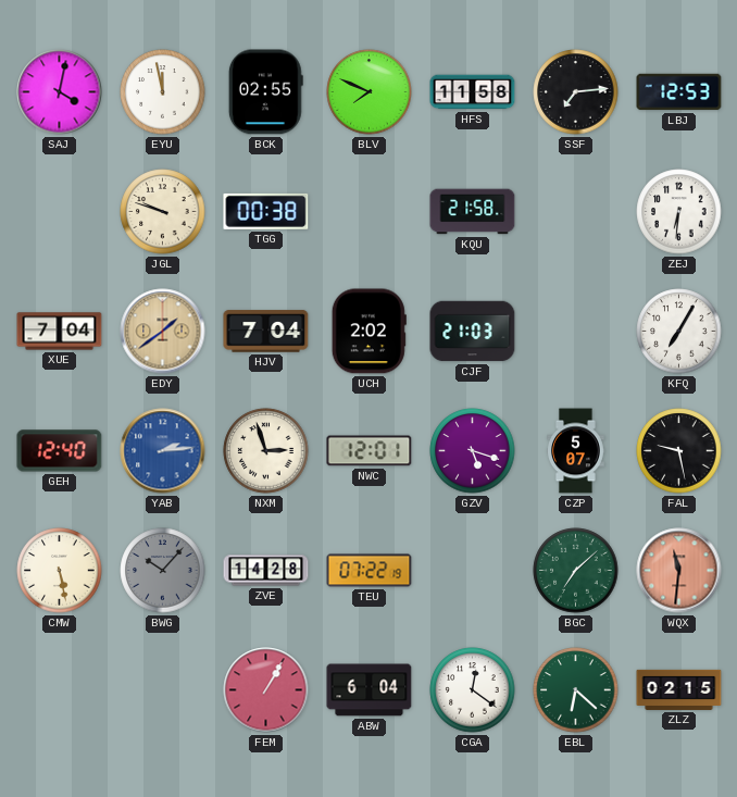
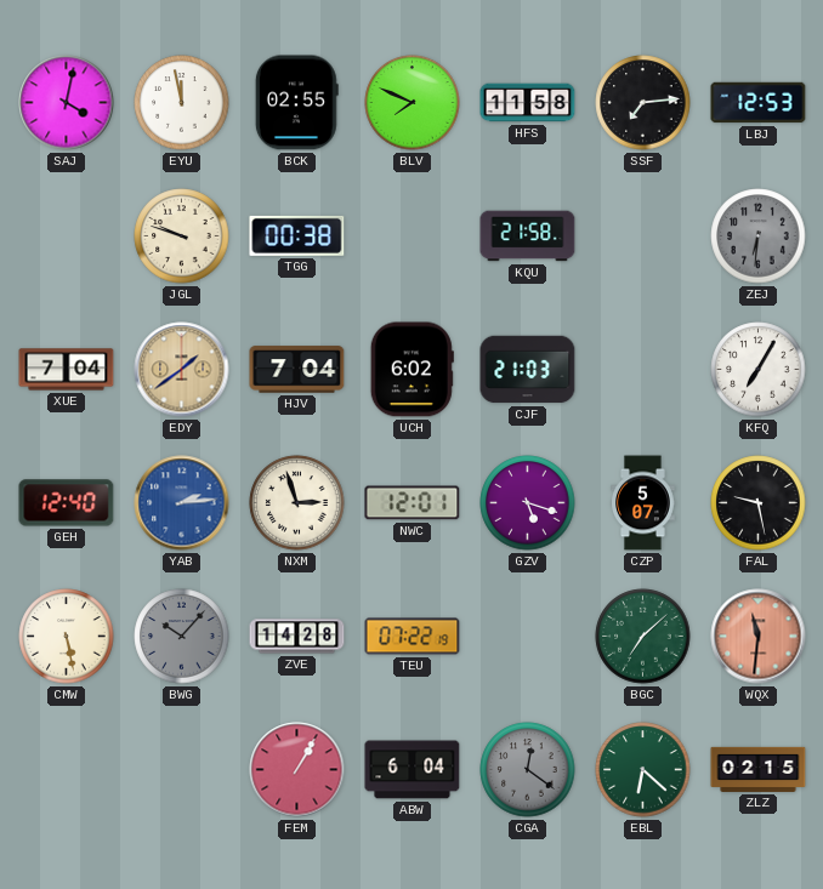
ZEJ dial: white -> grey
UCH: 2:02 -> 6:02
CGA dial: white -> grey
